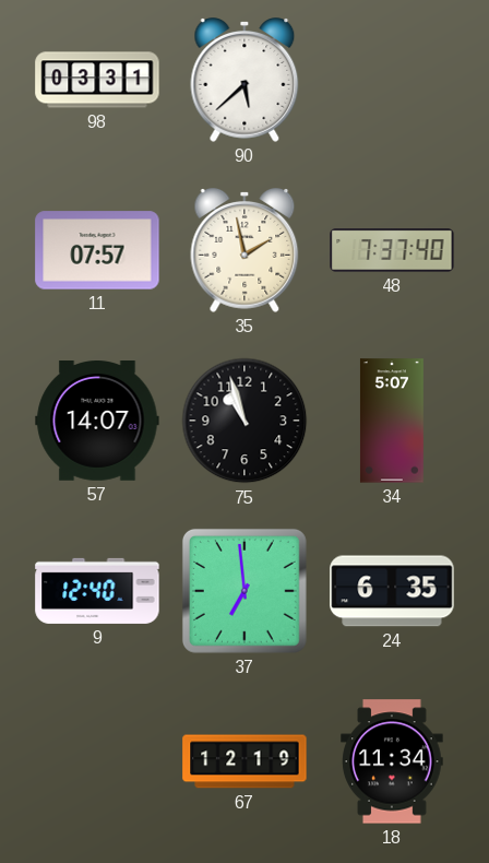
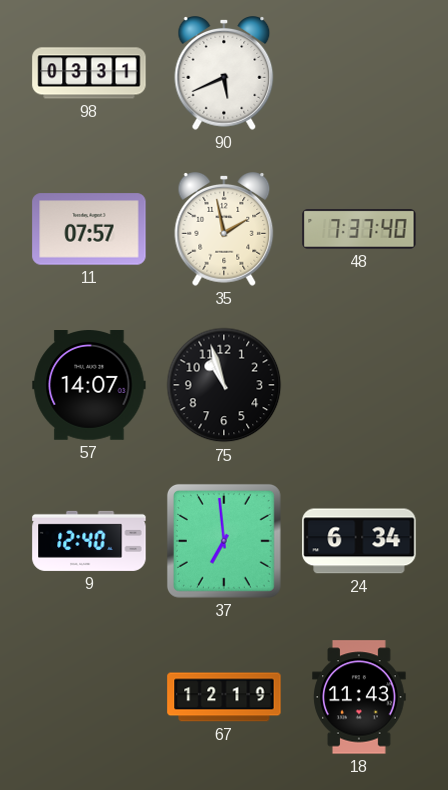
90: 5:38 -> 5:41
34: 5:07 -> none
24: 6:35 -> 6:34
18: 11:34 -> 11:43
